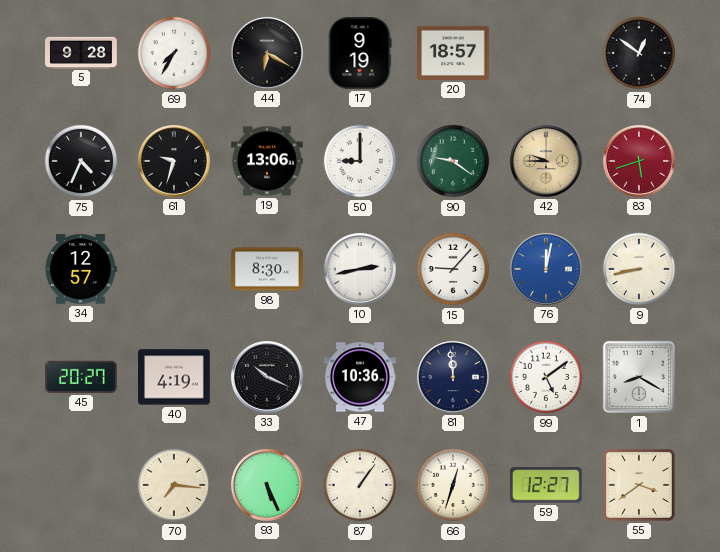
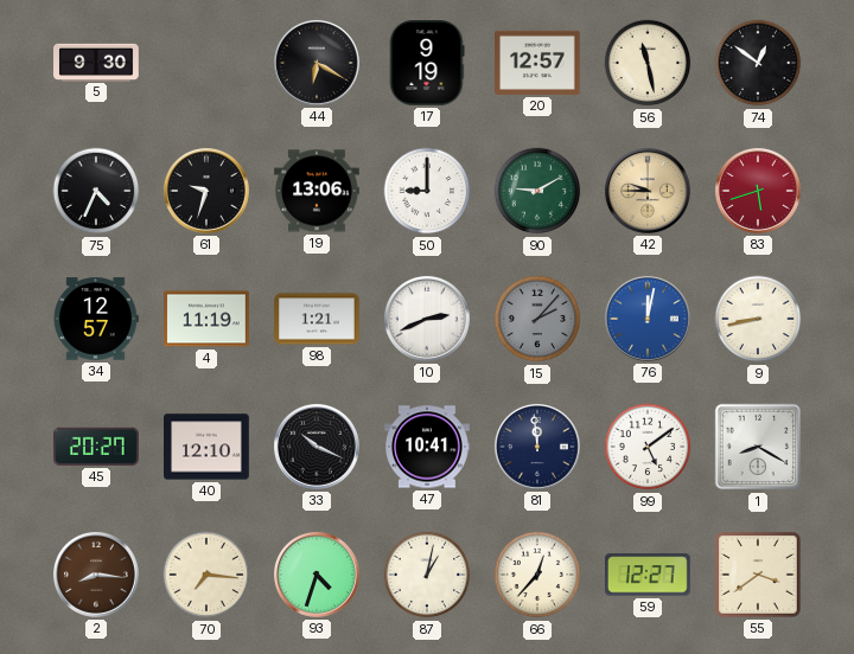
5: 9:28 -> 9:30
69: 7:35 -> none
20: 18:57 -> 12:57
56: none -> 11:28
90: 9:21 -> 9:10
4: none -> 11:19
98: 8:30 -> 1:21
10: 2:43 -> 2:41
15: 9:07 -> 2:07
15 dial: white -> grey
40: 4:19 -> 12:10
47: 10:36 -> 10:41
2: none -> 8:16
93: 5:26 -> 4:33
87: 1:06 -> 1:02
66: 12:33 -> 12:37
